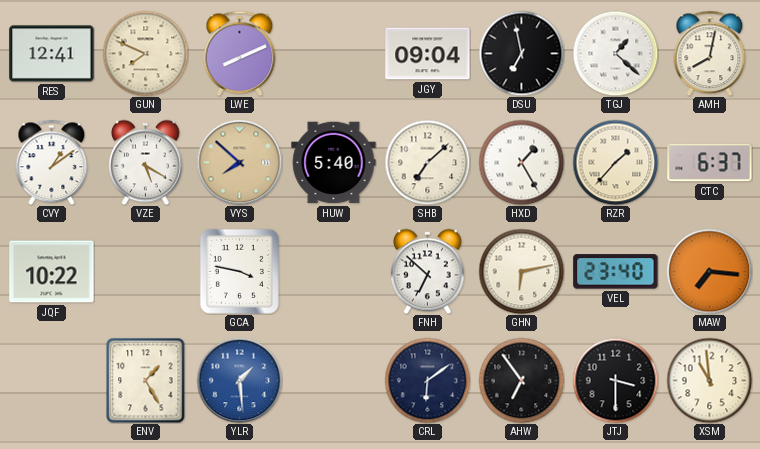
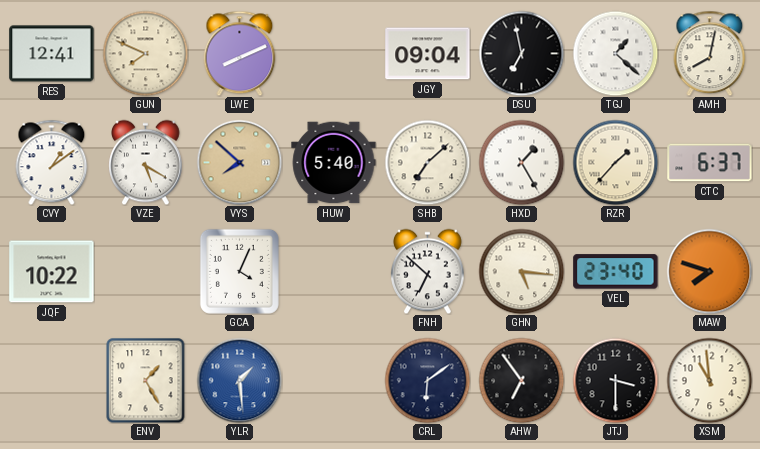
GCA: 3:47 -> 4:04
GHN: 6:13 -> 5:16
MAW: 7:16 -> 7:48
